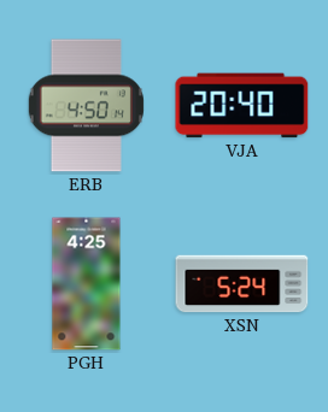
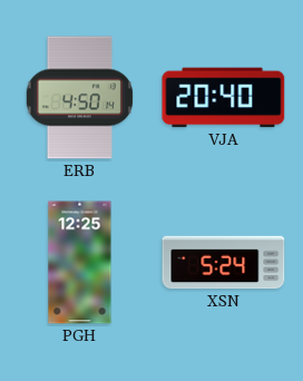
PGH: 4:25 -> 12:25
